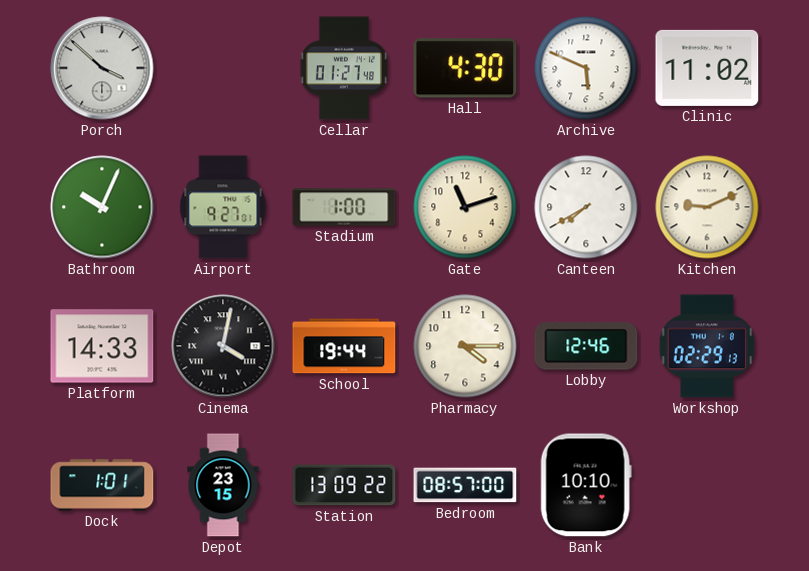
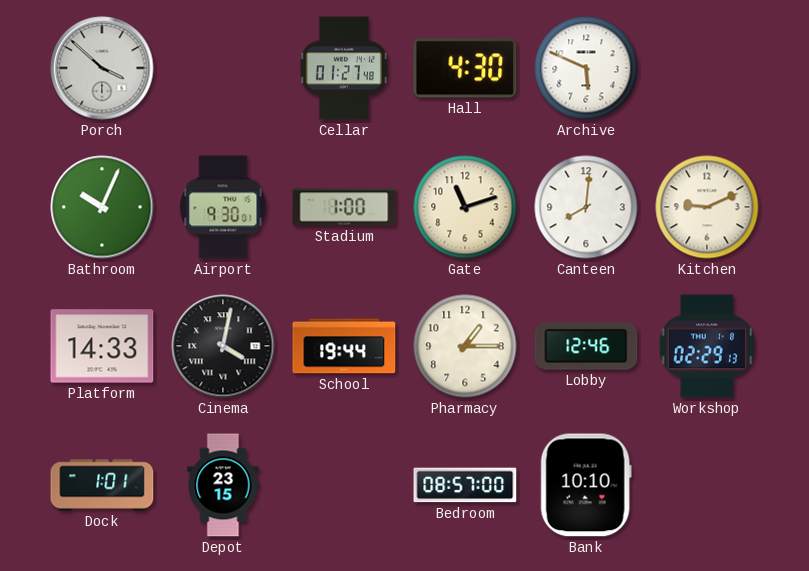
Clinic: 11:02 -> none
Airport: 9:27 -> 9:30
Canteen: 7:40 -> 8:01
Pharmacy: 4:15 -> 1:15
Station: 13:09 -> none
